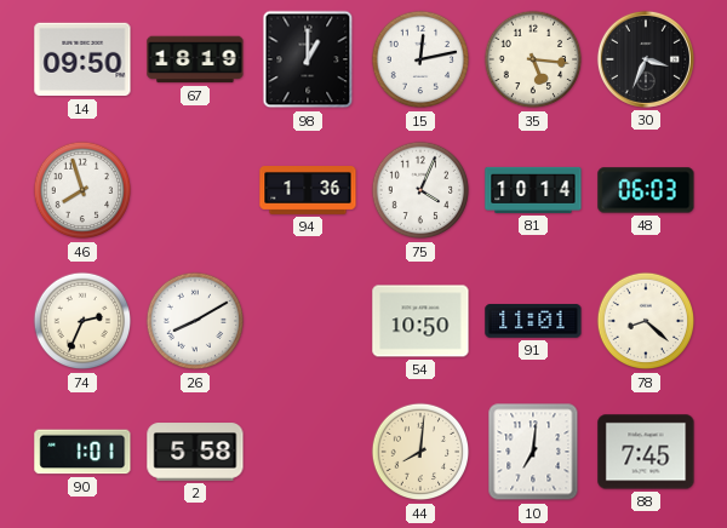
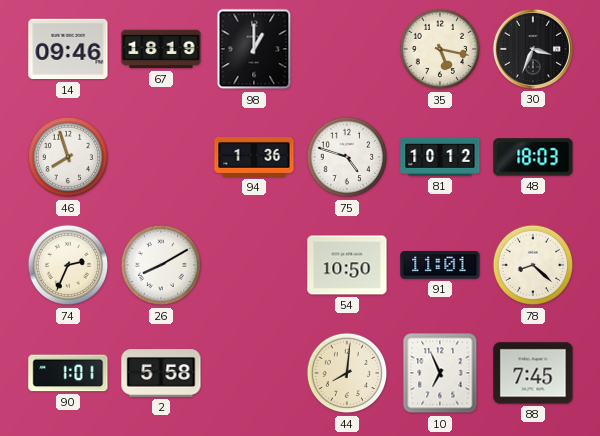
14: 09:50 -> 09:46
15: 12:13 -> none
35: 5:16 -> 5:17
75: 4:04 -> 4:48
81: 10:14 -> 10:12
48: 06:03 -> 18:03
10: 7:01 -> 6:56
